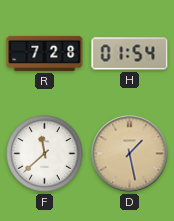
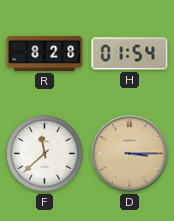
R: 7:28 -> 8:28
D: 1:28 -> 3:15
